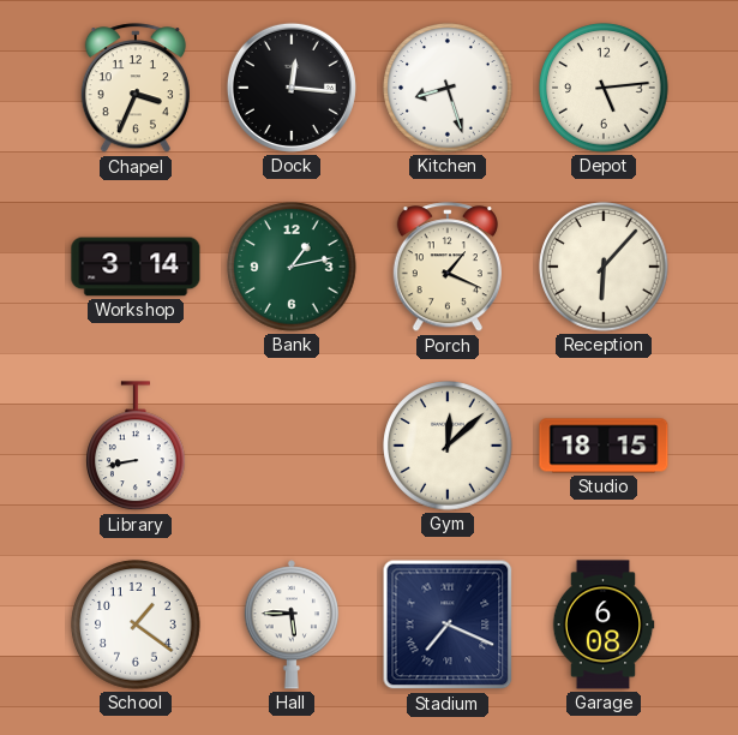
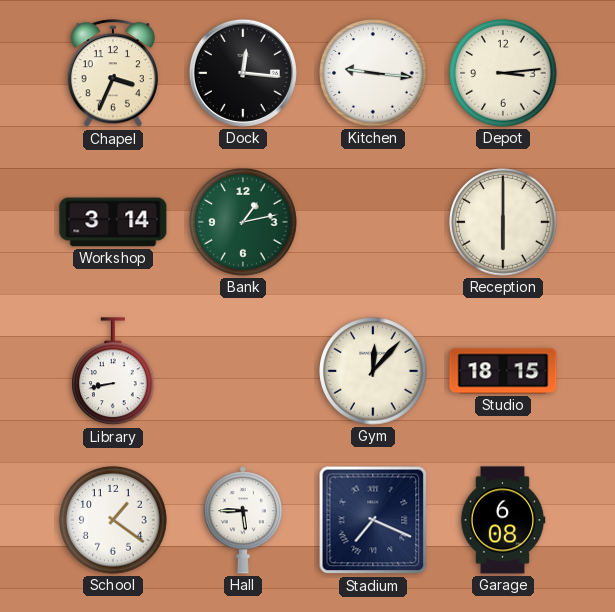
Kitchen: 8:27 -> 9:16
Depot: 5:14 -> 3:14
Porch: 1:19 -> none
Reception: 6:07 -> 6:00
Gym: 12:08 -> 12:07
